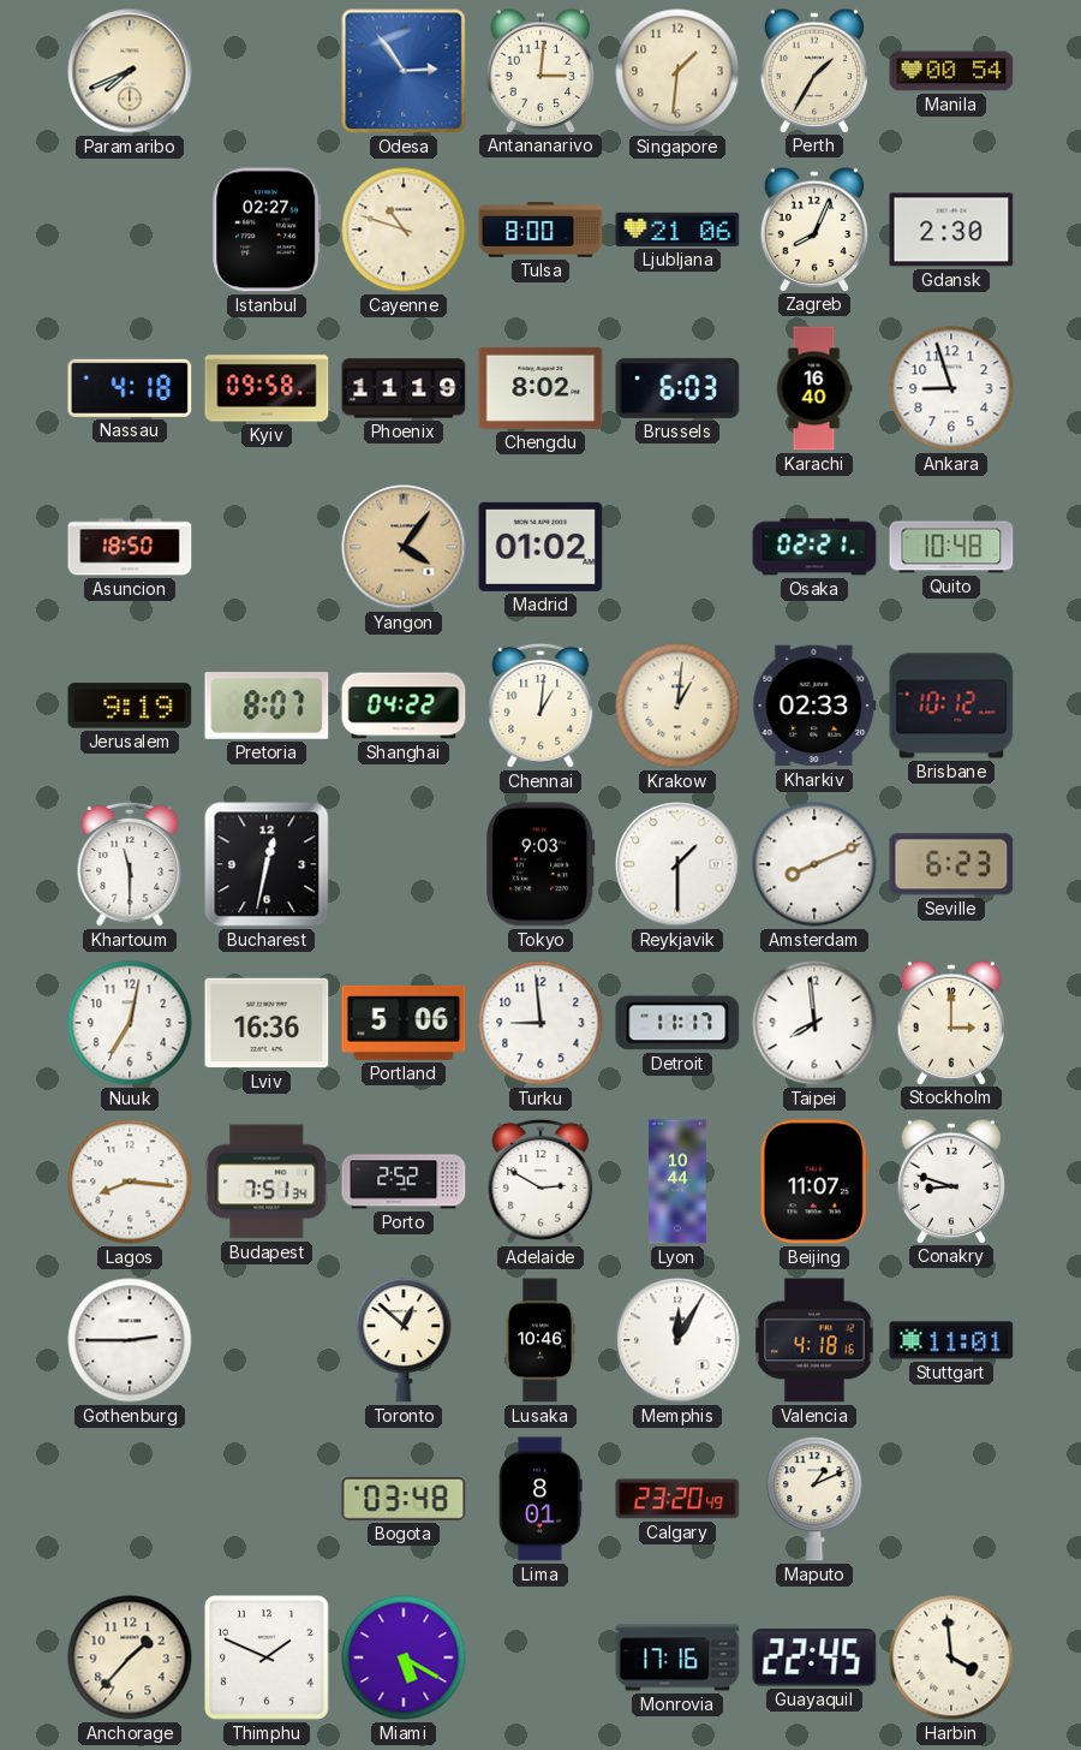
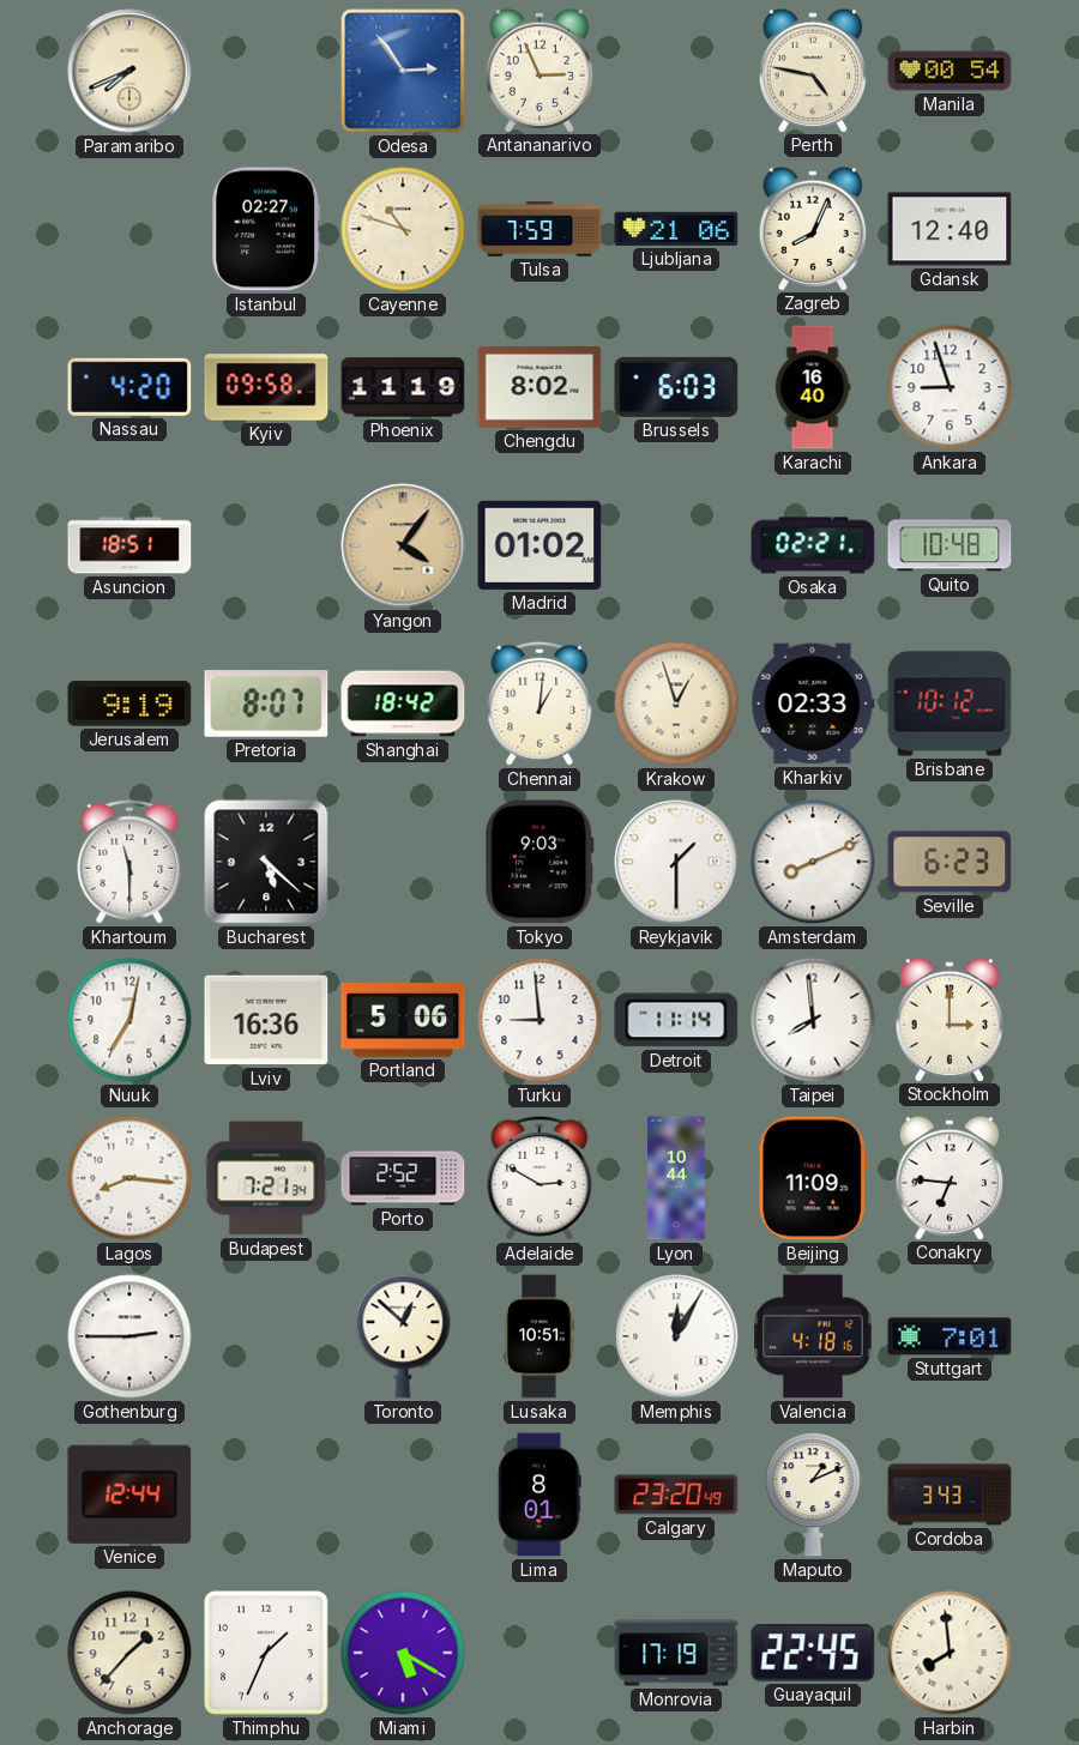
Antananarivo: 3:01 -> 2:56
Singapore: 1:31 -> none
Perth: 1:35 -> 4:47
Tulsa: 8:00 -> 7:59
Gdansk: 2:30 -> 12:40
Nassau: 4:18 -> 4:20
Asuncion: 18:50 -> 18:51
Shanghai: 04:22 -> 18:42
Krakow: 1:01 -> 12:57
Bucharest: 12:32 -> 5:22
Detroit: 11:17 -> 11:14
Budapest: 7:51 -> 7:21
Beijing: 11:07 -> 11:09
Conakry: 8:48 -> 6:46
Lusaka: 10:46 -> 10:51
Stuttgart: 11:01 -> 7:01
Venice: none -> 12:44
Bogota: 03:48 -> none
Cordoba: none -> 3:43
Thimphu: 1:49 -> 1:34
Monrovia: 17:16 -> 17:19
Harbin: 3:59 -> 7:59
